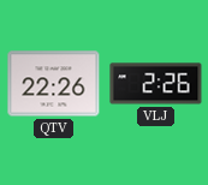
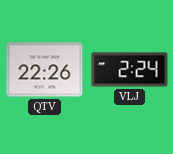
VLJ: 2:26 -> 2:24
